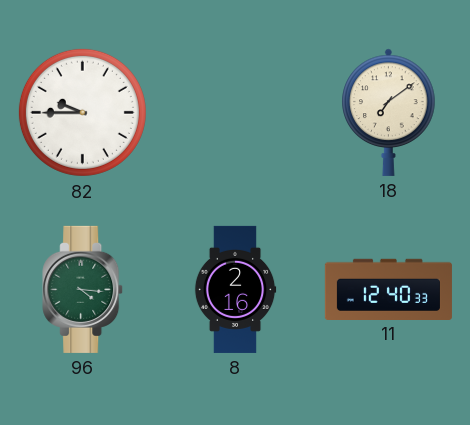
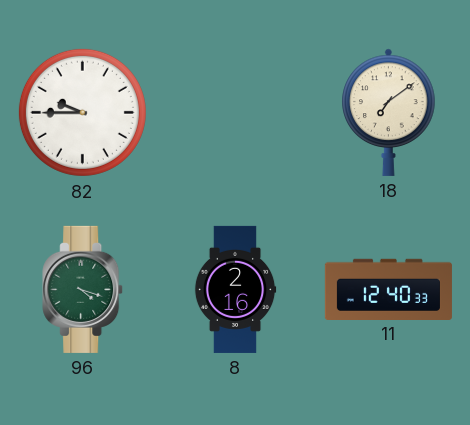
96: 4:16 -> 4:18
